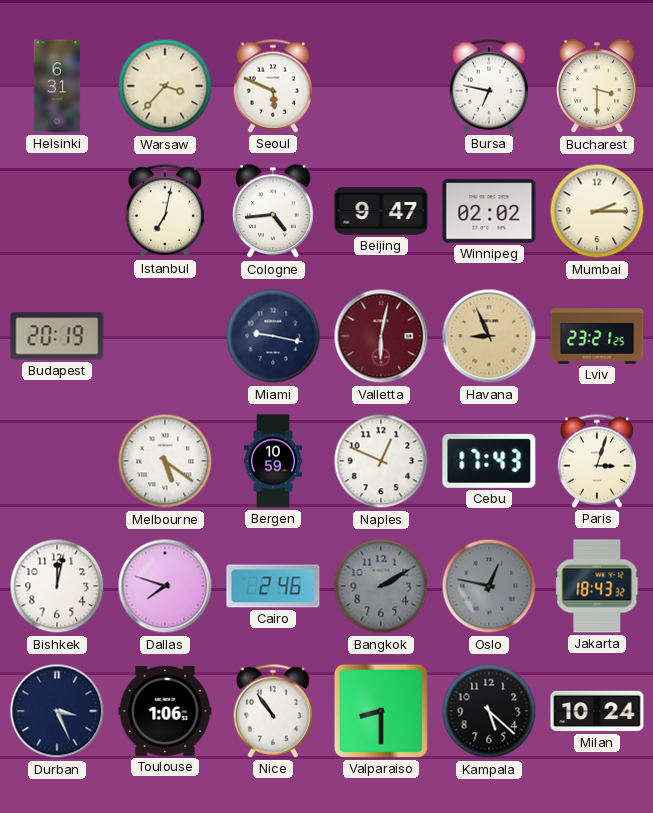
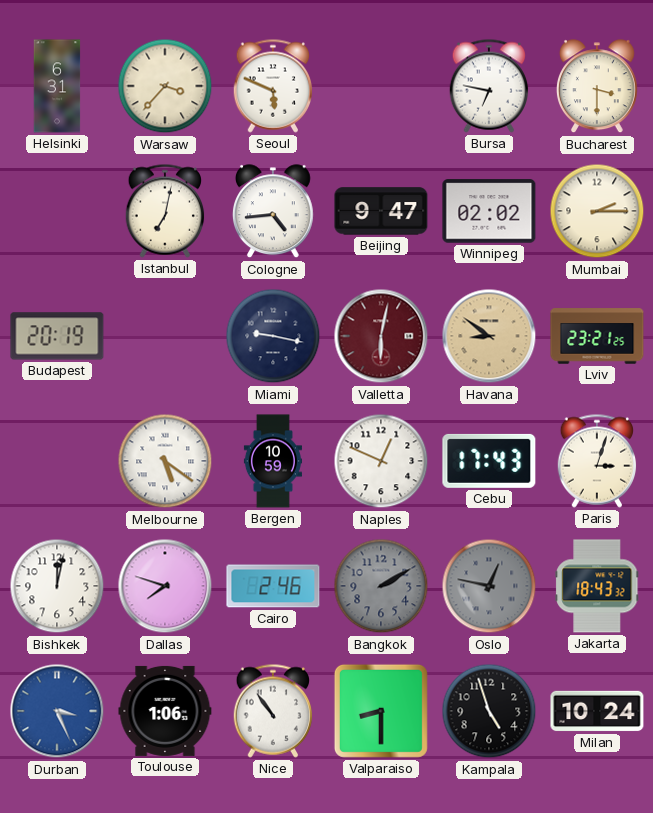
Havana: 8:56 -> 8:51
Durban dial: navy -> blue
Kampala: 5:22 -> 4:57
